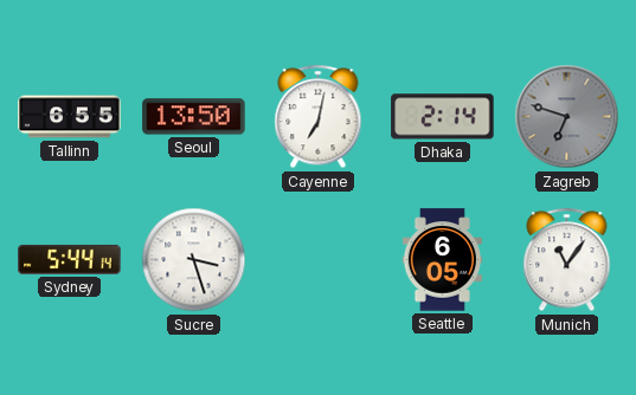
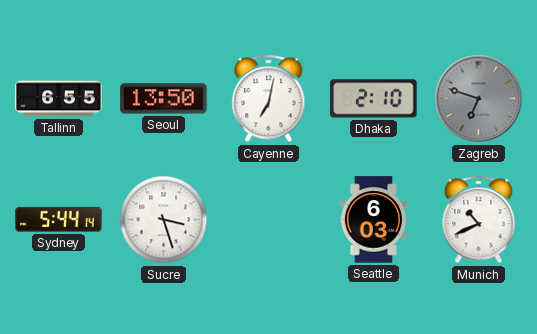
Dhaka: 2:14 -> 2:10
Seattle: 6:05 -> 6:03
Munich: 11:06 -> 10:41
